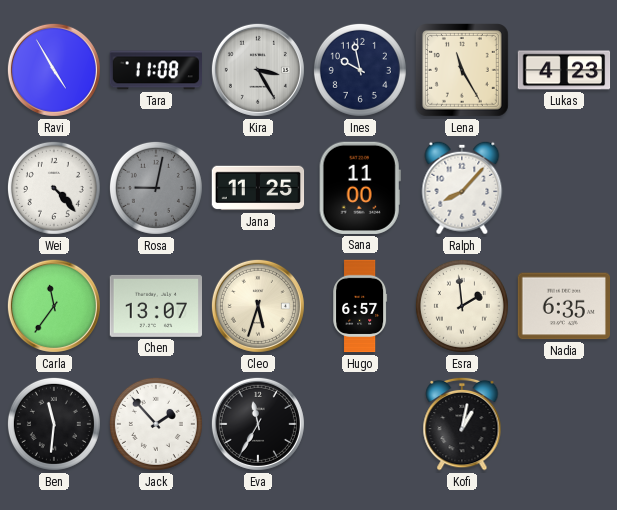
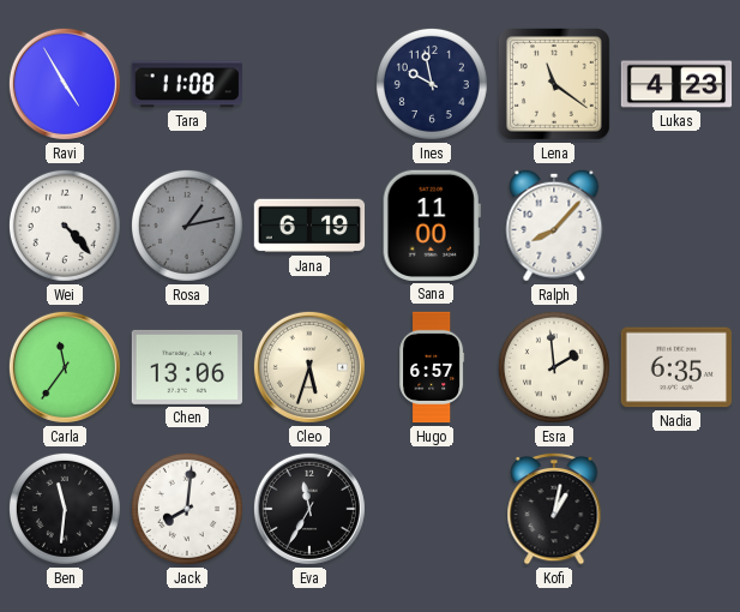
Kira: 3:25 -> none
Lena: 11:25 -> 11:21
Rosa: 9:02 -> 1:13
Jana: 11:25 -> 6:19
Chen: 13:07 -> 13:06
Jack: 1:53 -> 8:01
